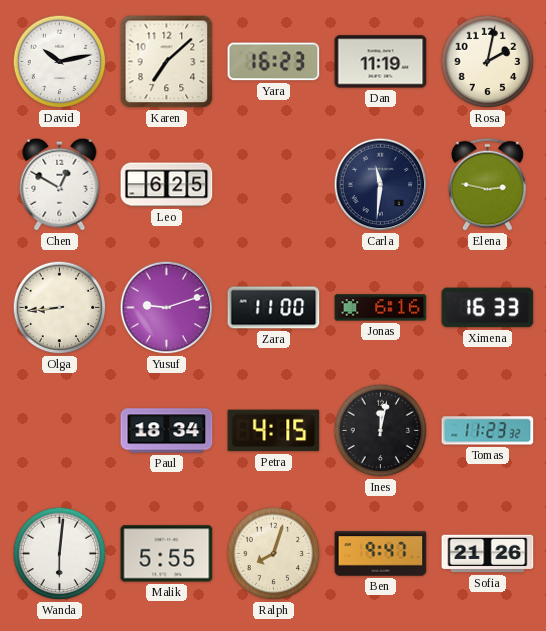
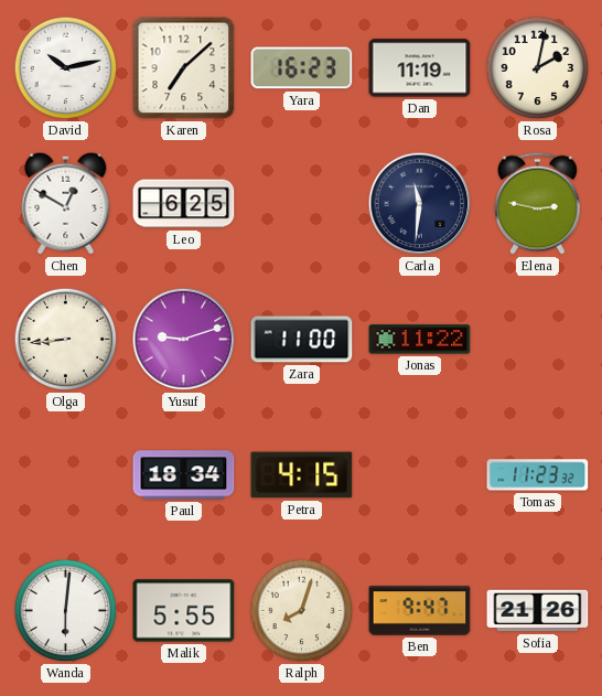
Jonas: 6:16 -> 11:22
Ximena: 16:33 -> none
Ines: 12:02 -> none
